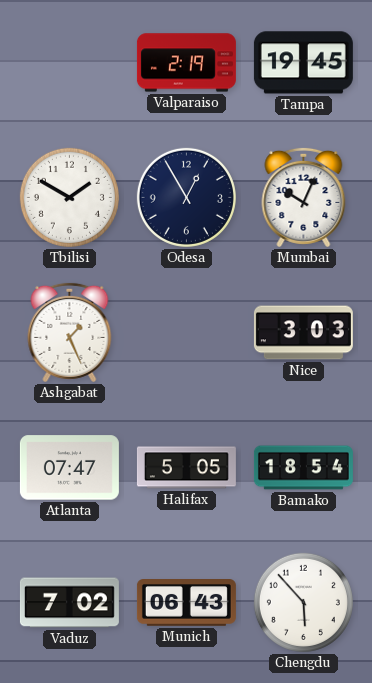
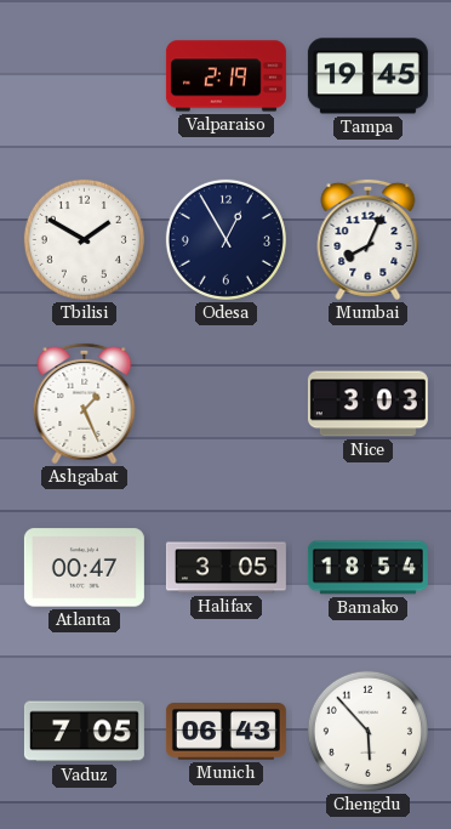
Mumbai: 10:04 -> 8:04
Atlanta: 07:47 -> 00:47
Halifax: 5:05 -> 3:05
Vaduz: 7:02 -> 7:05
